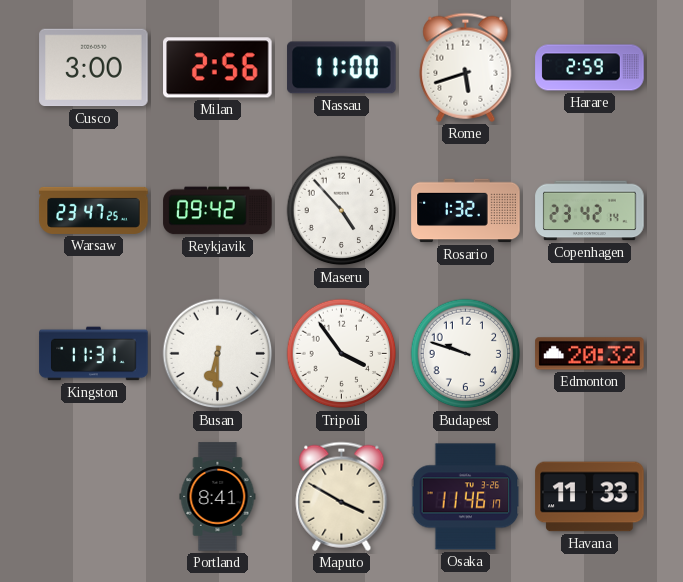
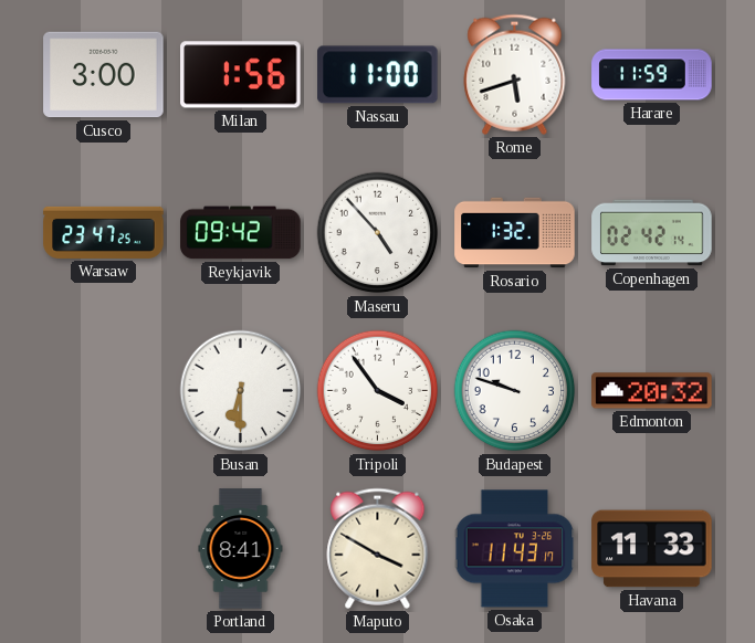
Milan: 2:56 -> 1:56
Harare: 2:59 -> 11:59
Copenhagen: 23:42 -> 02:42
Kingston: 11:31 -> none
Osaka: 11:46 -> 11:43
